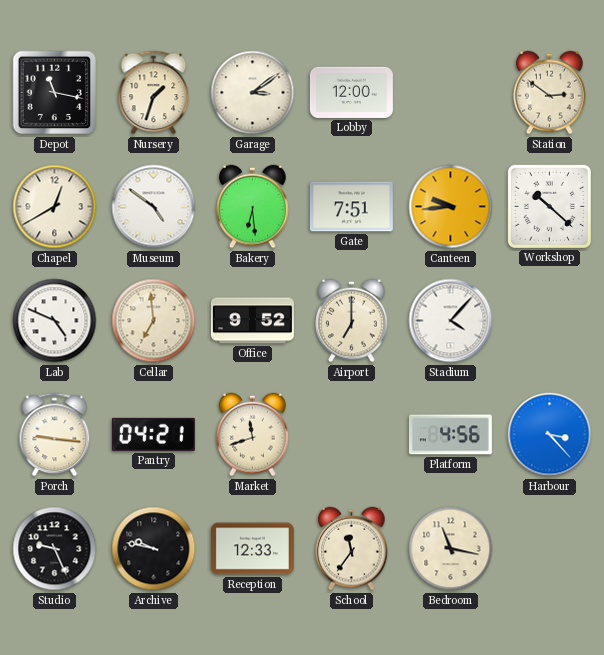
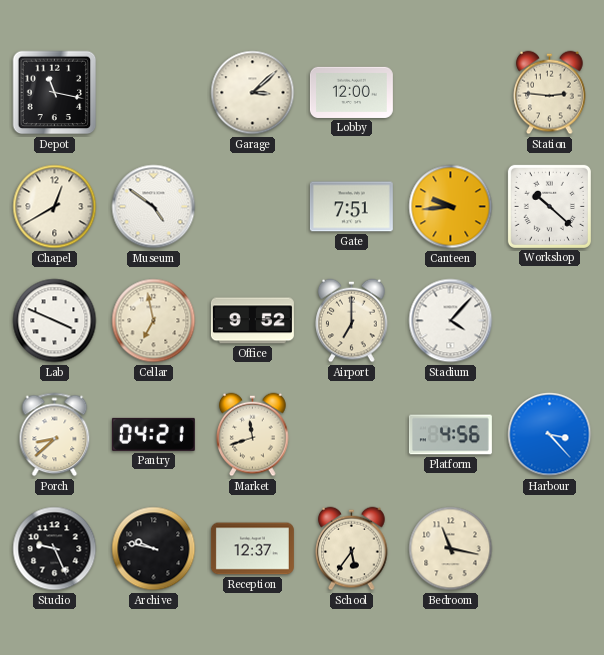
Nursery: 1:33 -> none
Garage: 3:09 -> 3:08
Station: 2:51 -> 2:46
Bakery: 6:29 -> none
Lab: 4:49 -> 3:49
Cellar: 6:59 -> 6:58
Porch: 9:16 -> 8:38
Reception: 12:33 -> 12:37
School: 11:36 -> 5:36
